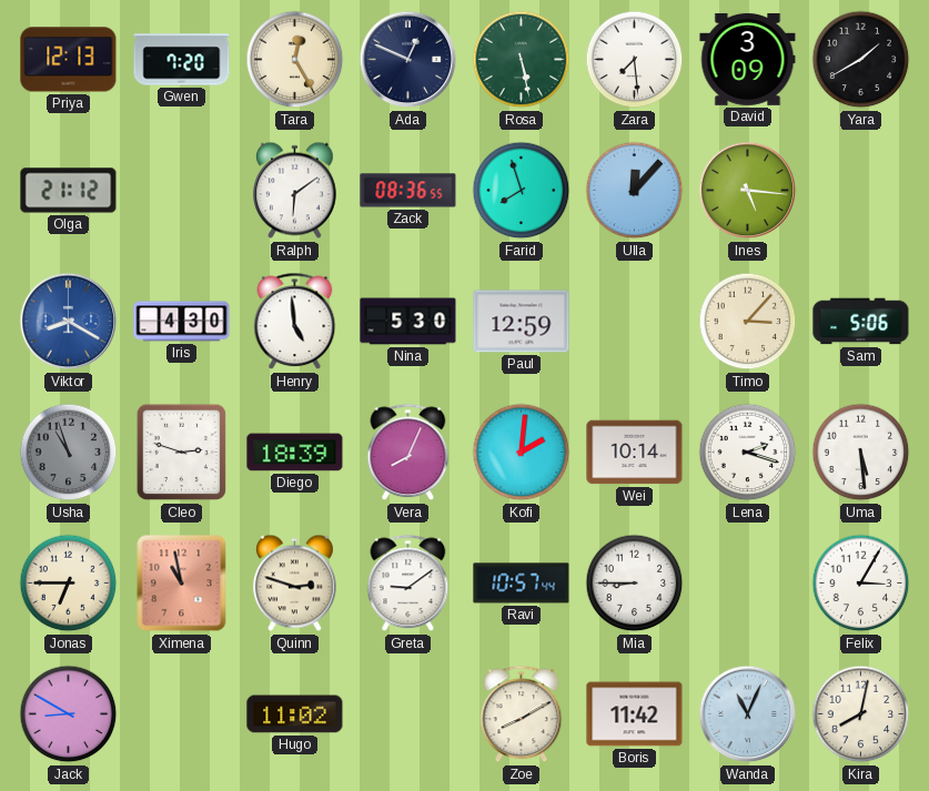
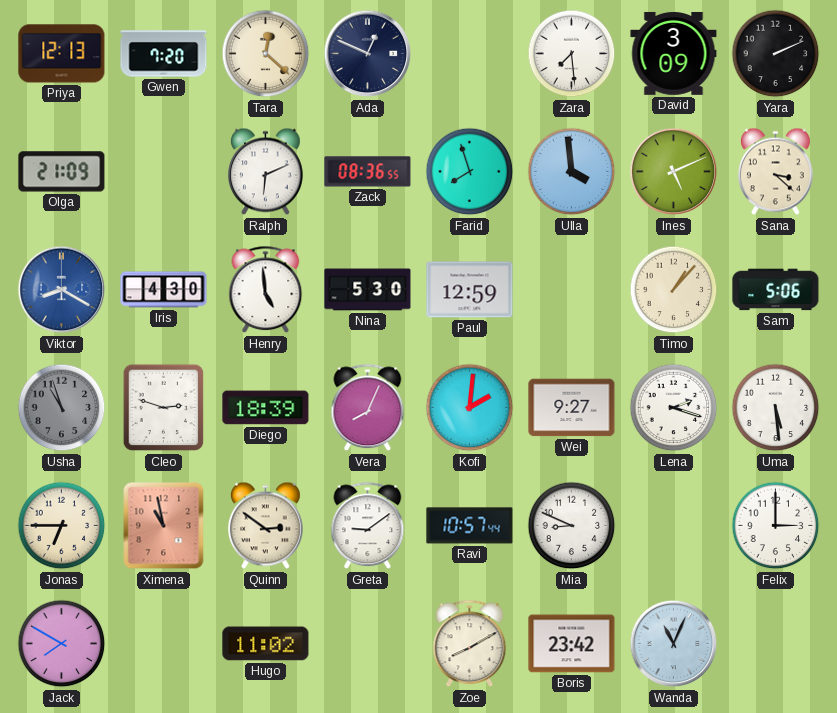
Tara: 12:25 -> 12:22
Rosa: 5:28 -> none
Yara: 1:40 -> 2:11
Olga: 21:12 -> 21:09
Ralph: 6:09 -> 6:11
Ulla: 12:07 -> 3:59
Ines: 5:16 -> 5:11
Sana: none -> 3:22
Timo: 3:07 -> 1:07
Wei: 10:14 -> 9:27
Quinn: 2:48 -> 2:51
Mia: 8:45 -> 8:49
Felix: 3:05 -> 3:00
Jack: 8:50 -> 7:50
Boris: 11:42 -> 23:42
Kira: 8:02 -> none
